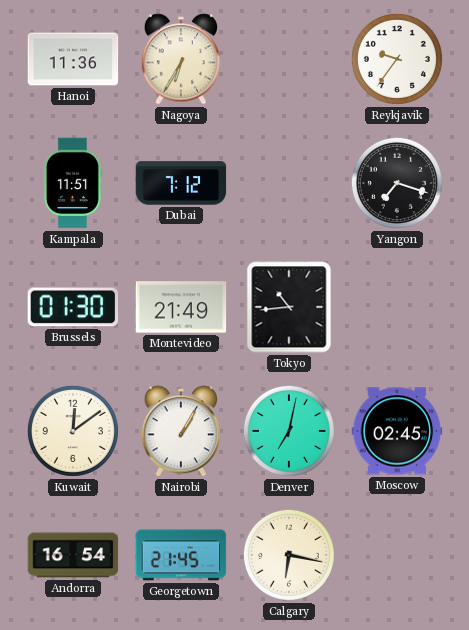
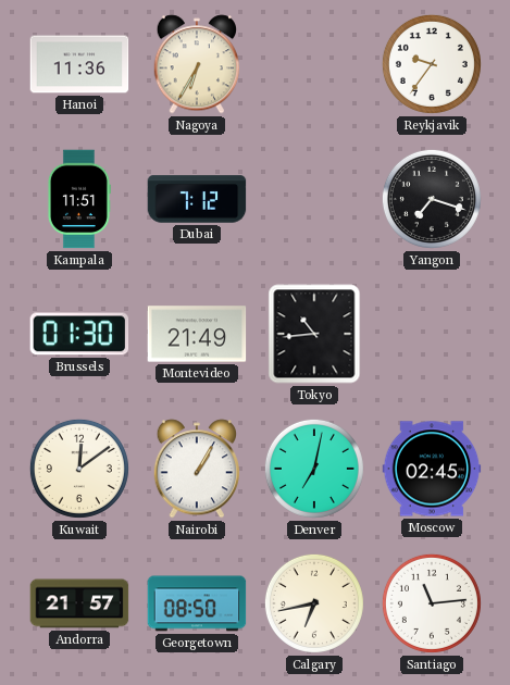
Andorra: 16:54 -> 21:57
Georgetown: 21:45 -> 08:50
Calgary: 6:17 -> 6:43
Santiago: none -> 11:14
